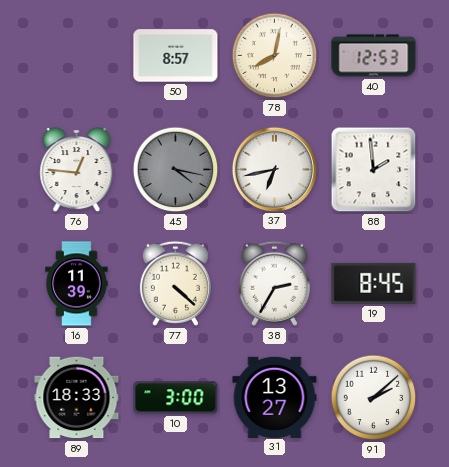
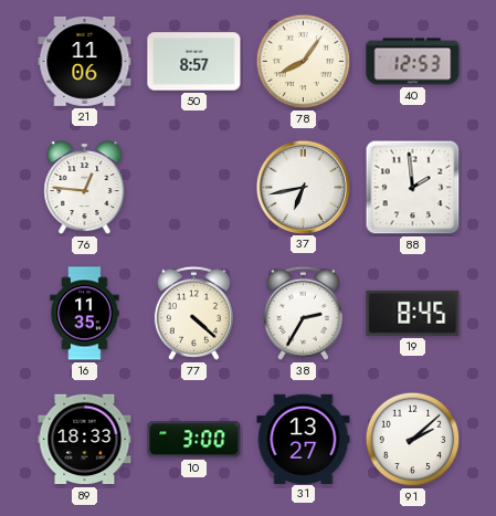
21: none -> 11:06
78: 8:02 -> 8:06
45: 4:17 -> none
16: 11:39 -> 11:35
